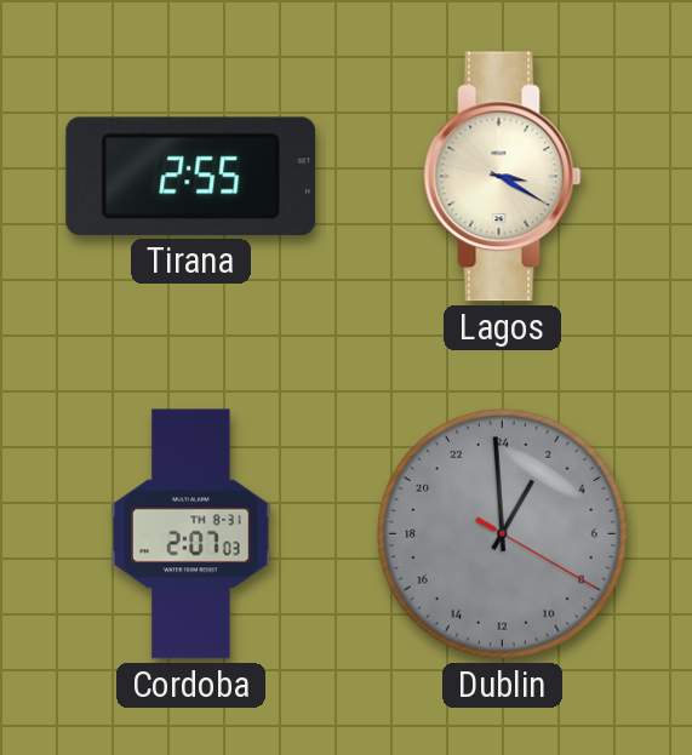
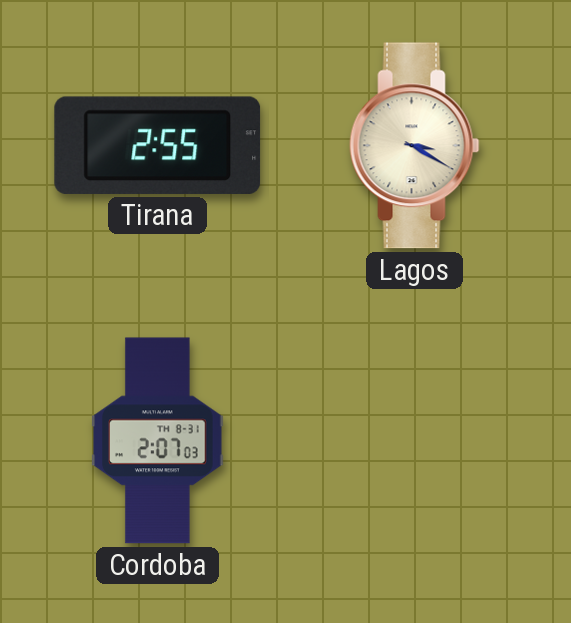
Dublin: 1:59 -> none
